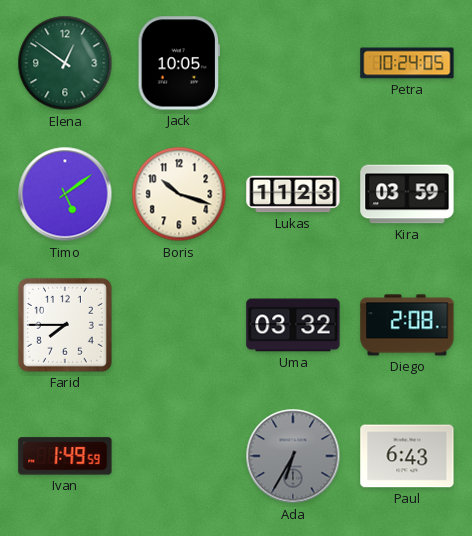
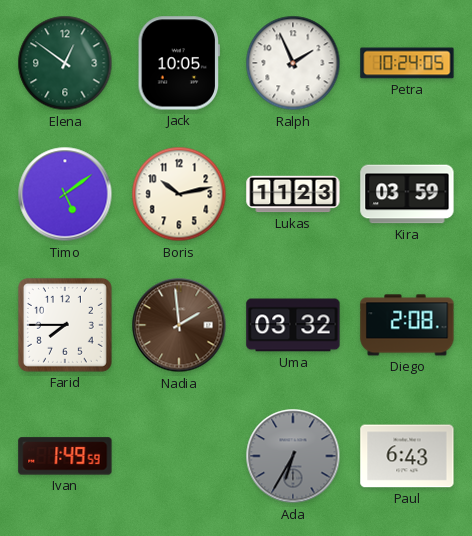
Ralph: none -> 1:56
Boris: 10:18 -> 10:13
Nadia: none -> 1:59
